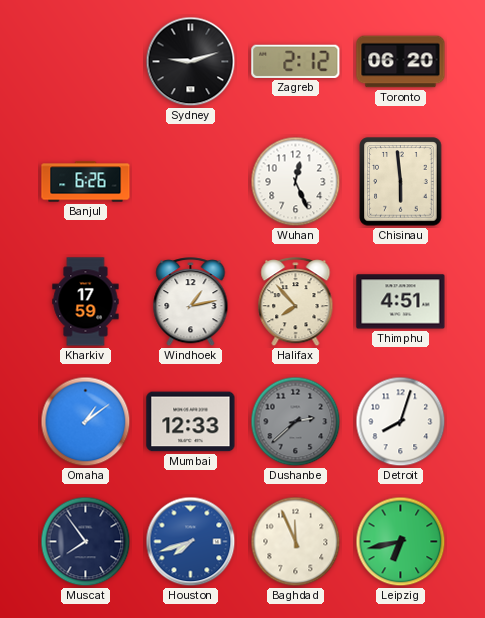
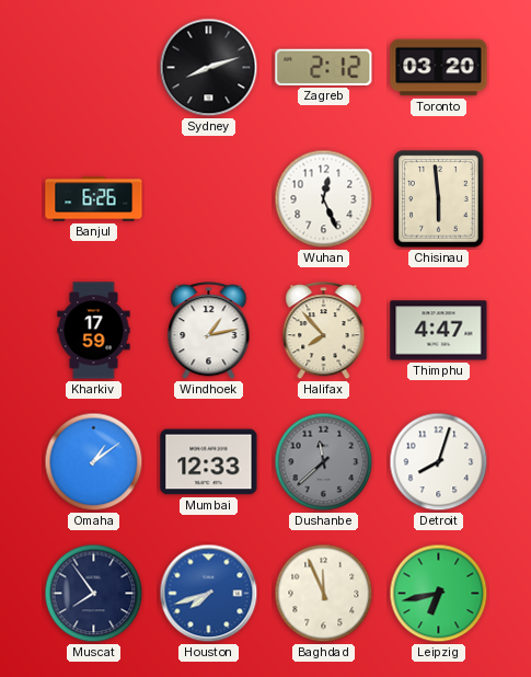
Sydney: 9:12 -> 8:12
Toronto: 06:20 -> 03:20
Thimphu: 4:51 -> 4:47
Dushanbe: 2:38 -> 11:38
